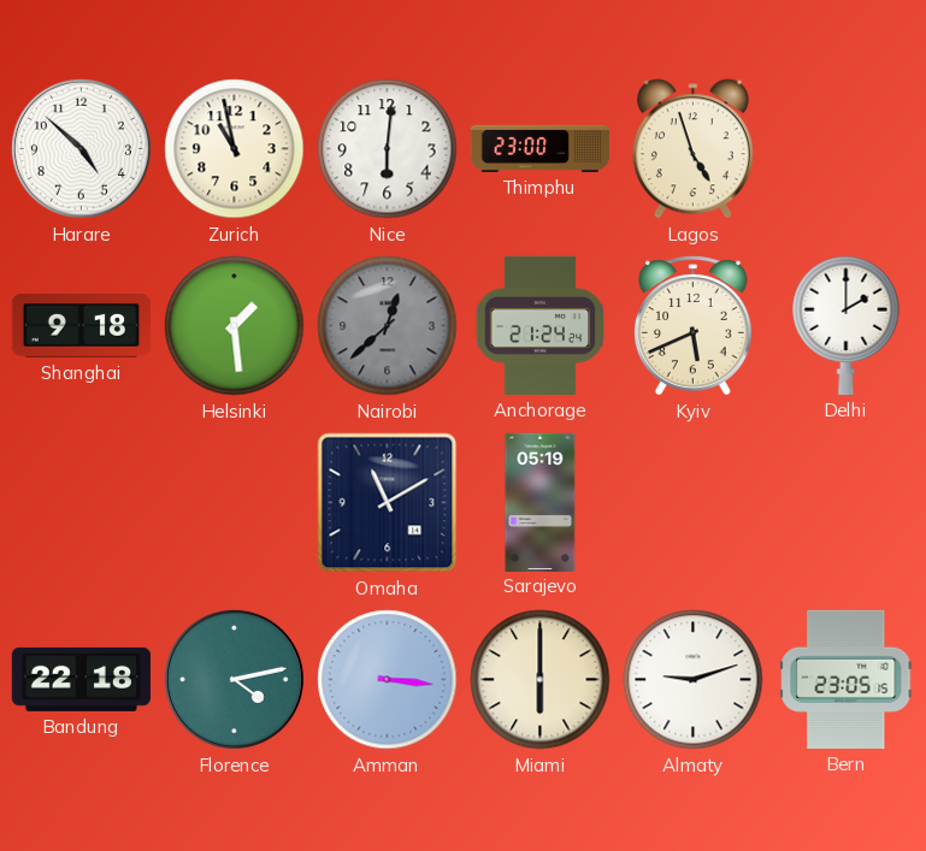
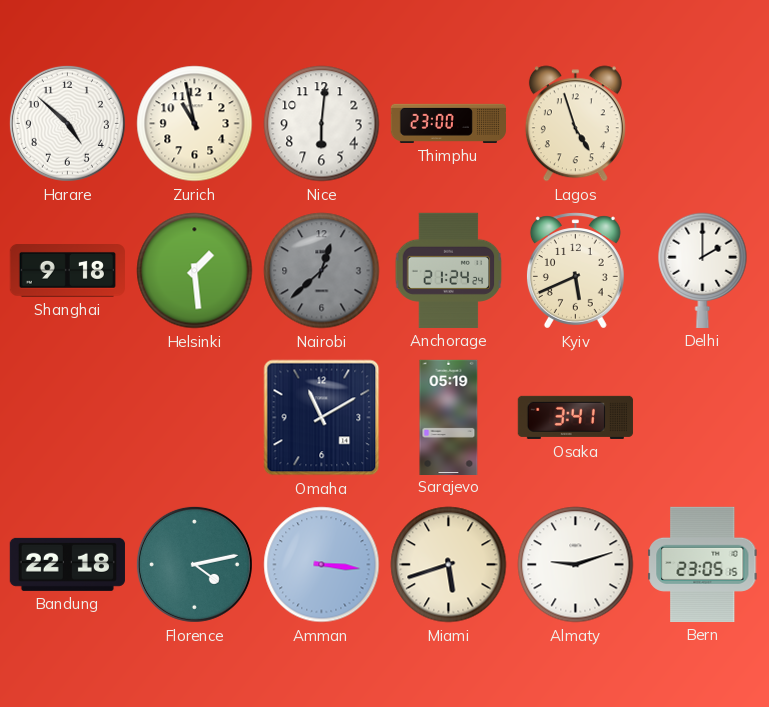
Osaka: none -> 3:41
Miami: 6:00 -> 5:42
